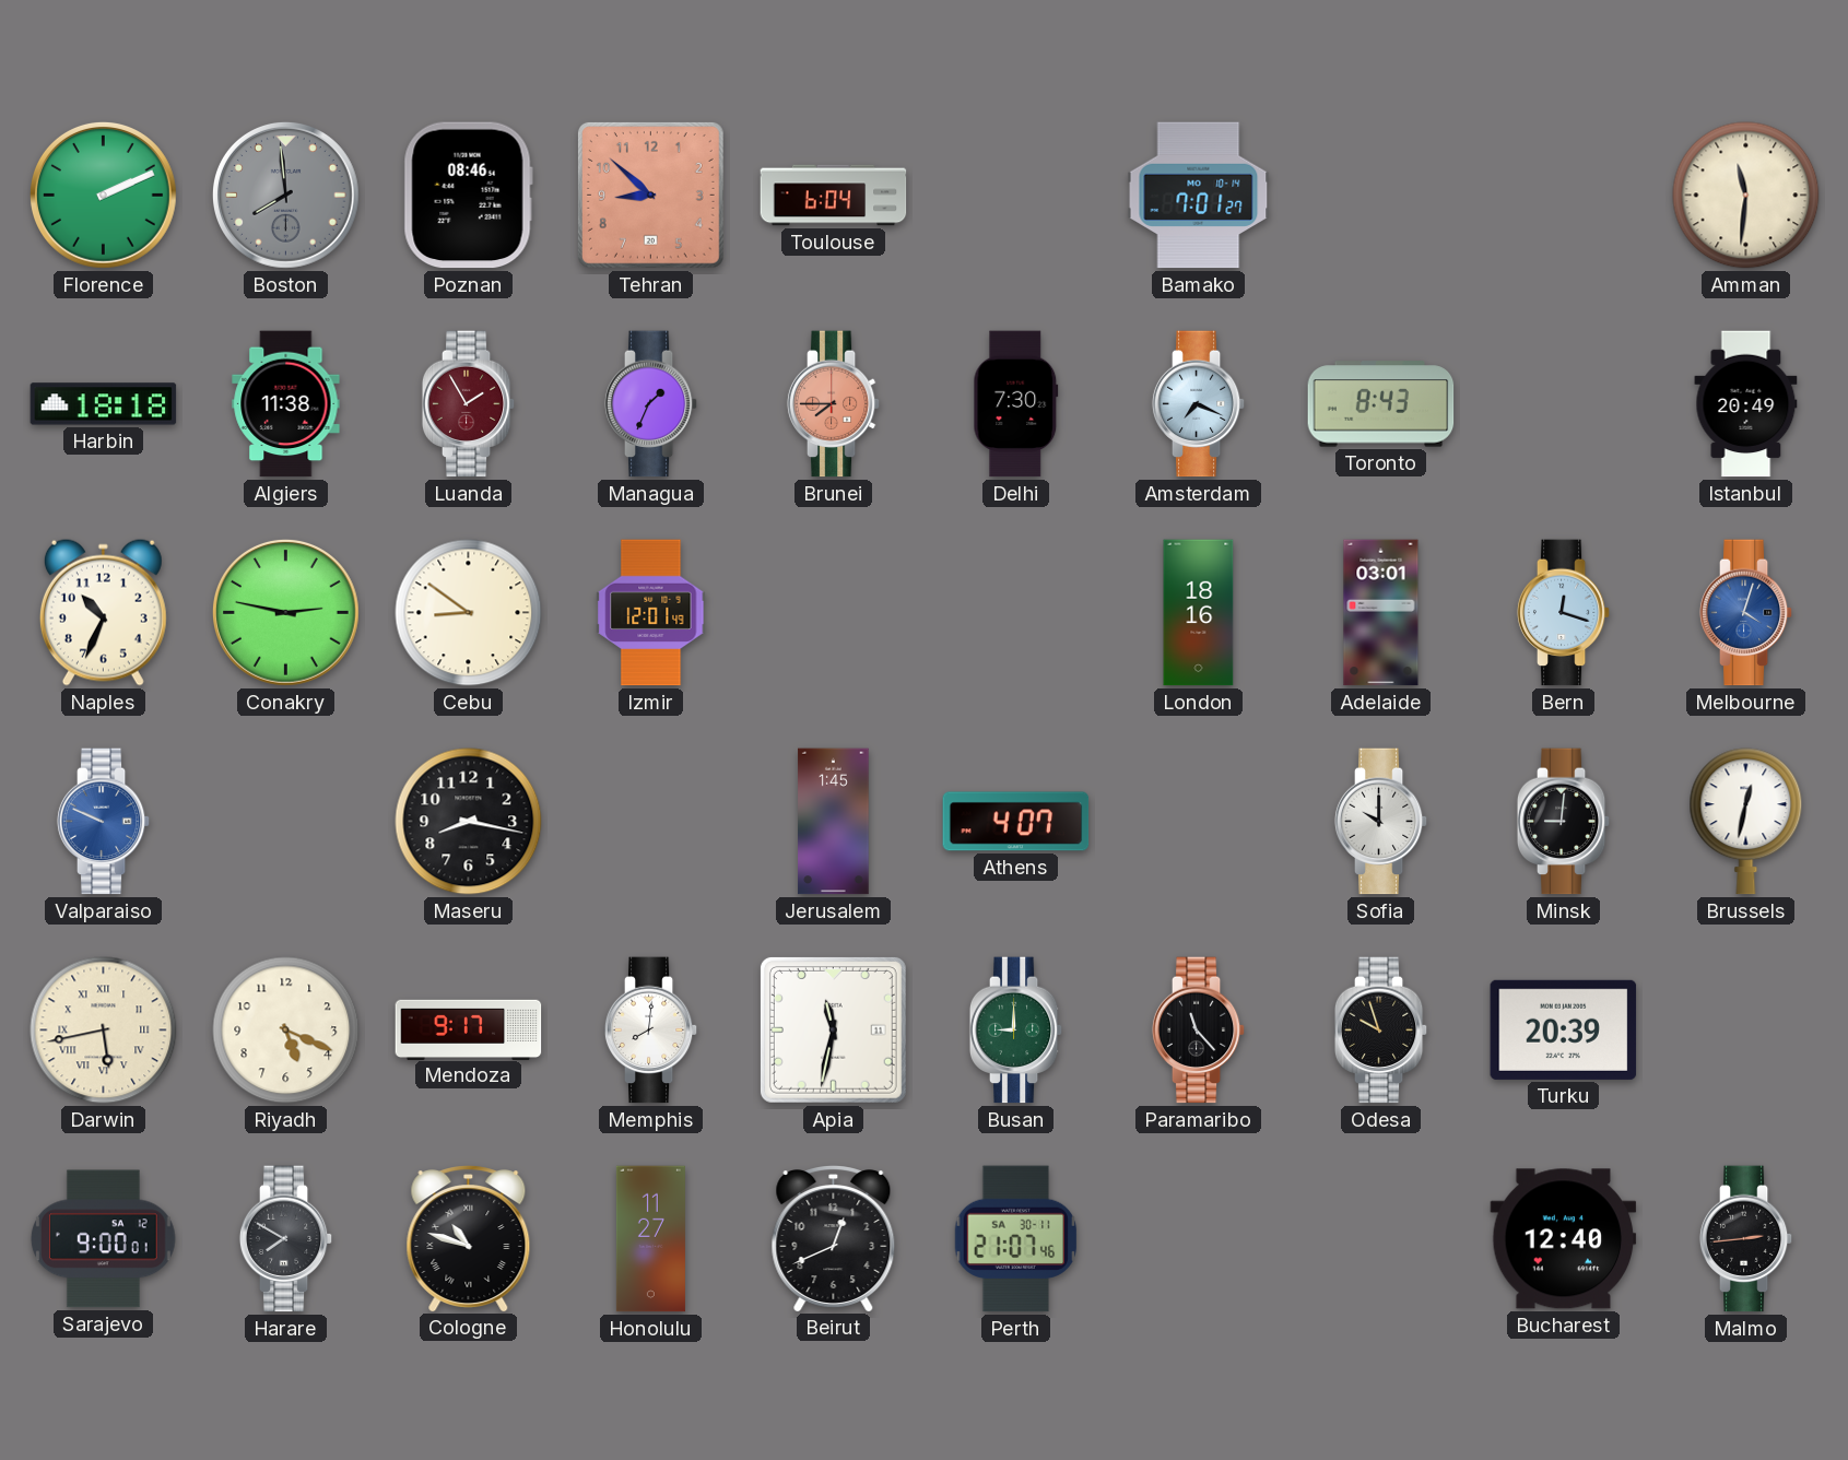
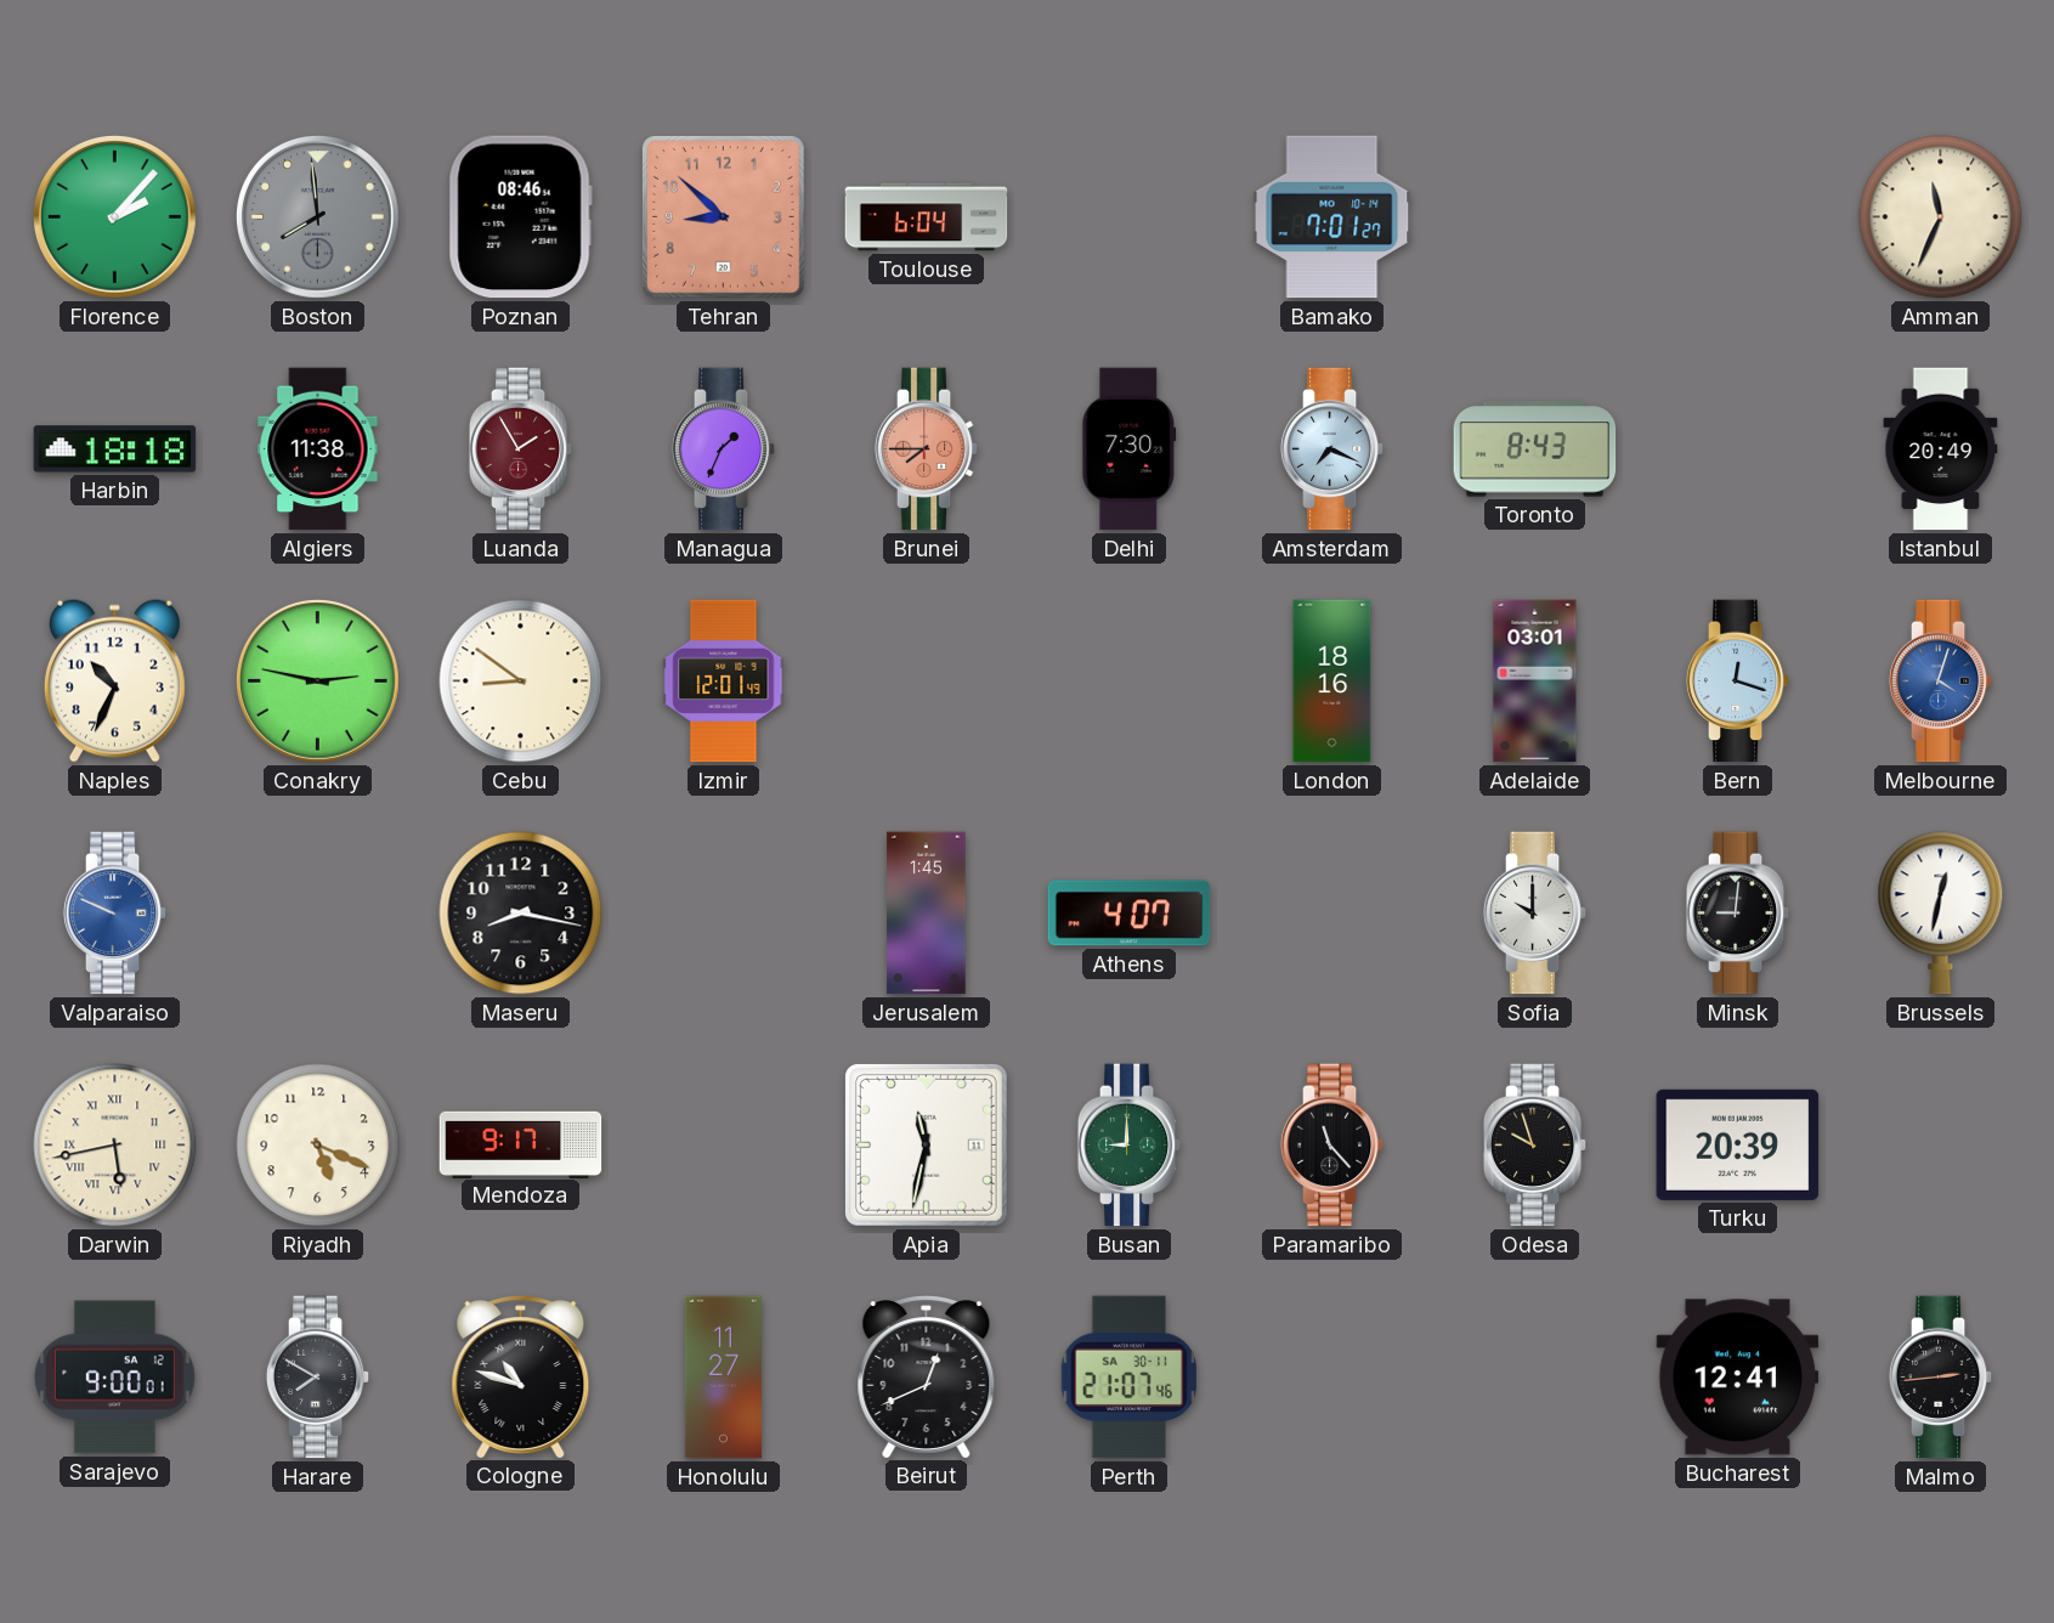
Florence: 2:11 -> 2:07
Amman: 11:31 -> 11:34
Memphis: 8:01 -> none
Bucharest: 12:40 -> 12:41
